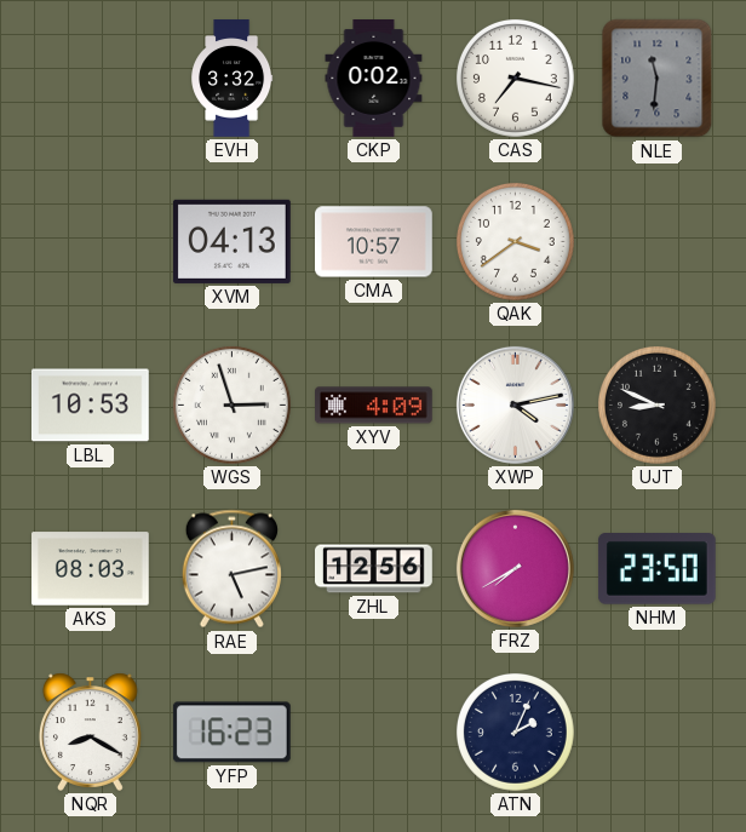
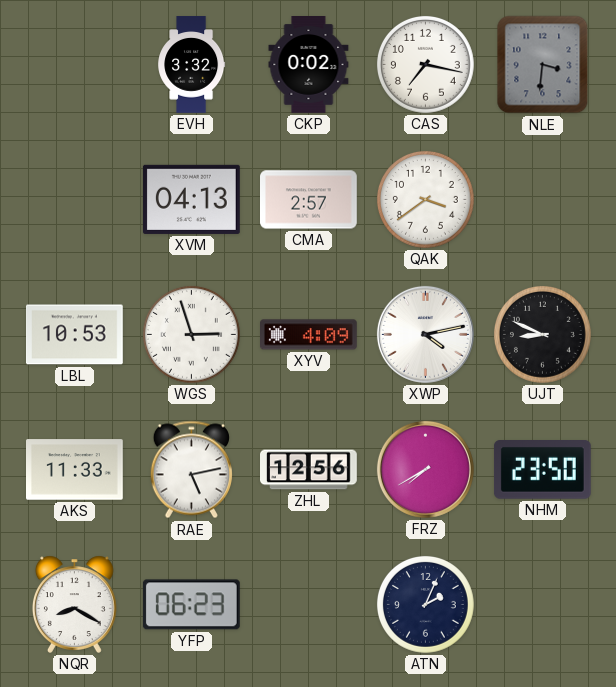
NLE: 11:31 -> 3:31
CMA: 10:57 -> 2:57
AKS: 08:03 -> 11:33
YFP: 16:23 -> 06:23
